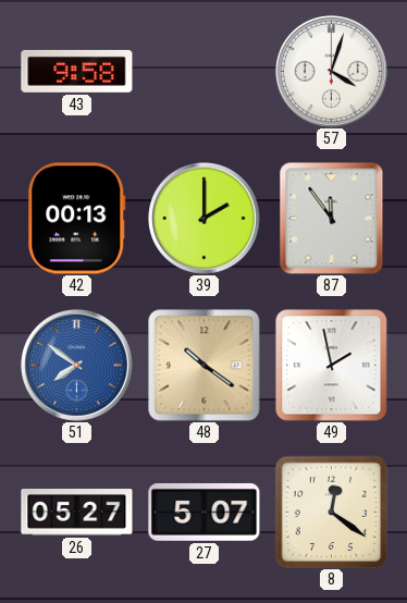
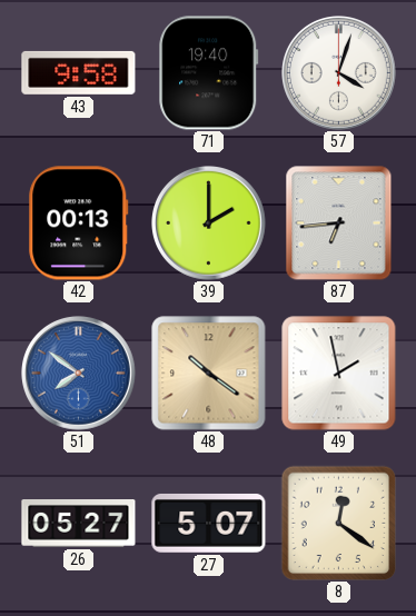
71: none -> 19:40
87: 11:54 -> 6:44
